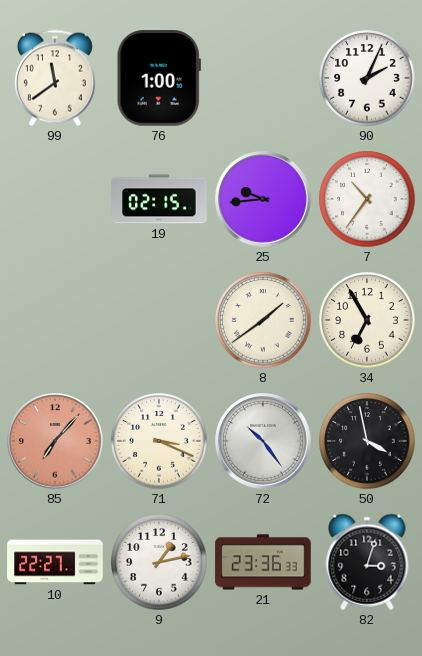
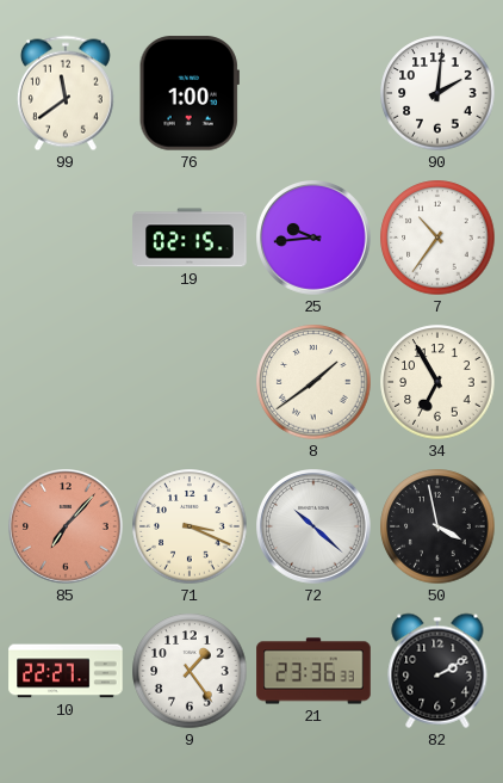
90: 2:04 -> 2:01
72: 10:24 -> 10:22
9: 1:13 -> 1:24
82: 3:03 -> 2:10
